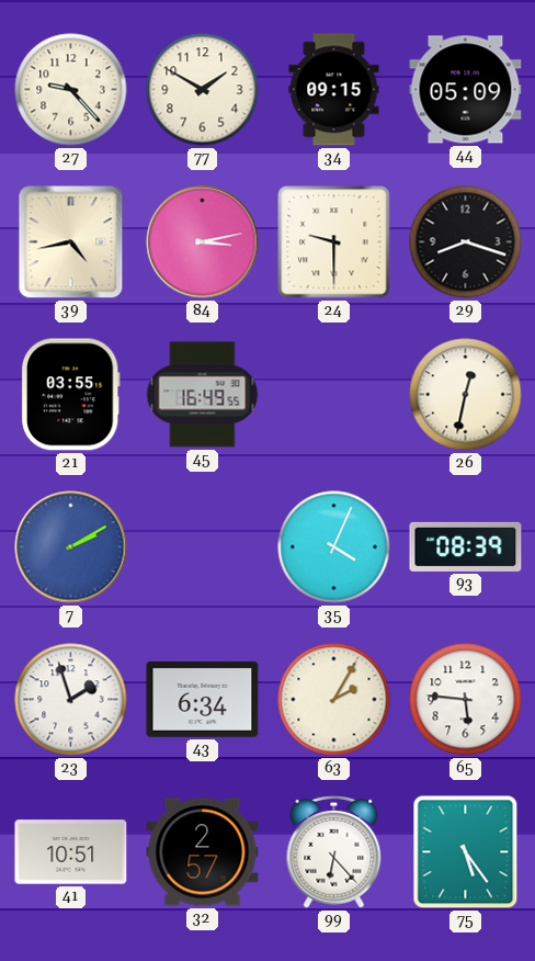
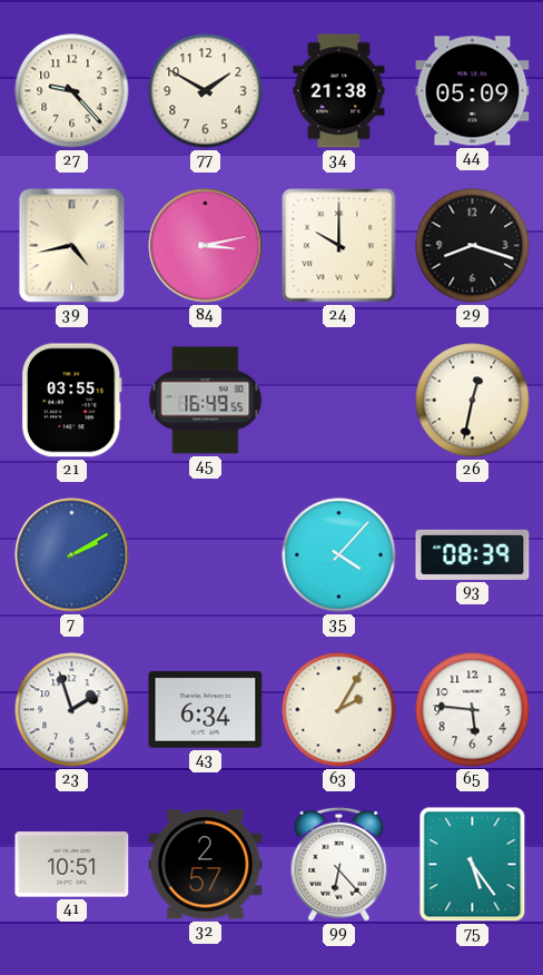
34: 09:15 -> 21:38
24: 9:30 -> 10:00
35: 4:04 -> 4:07
